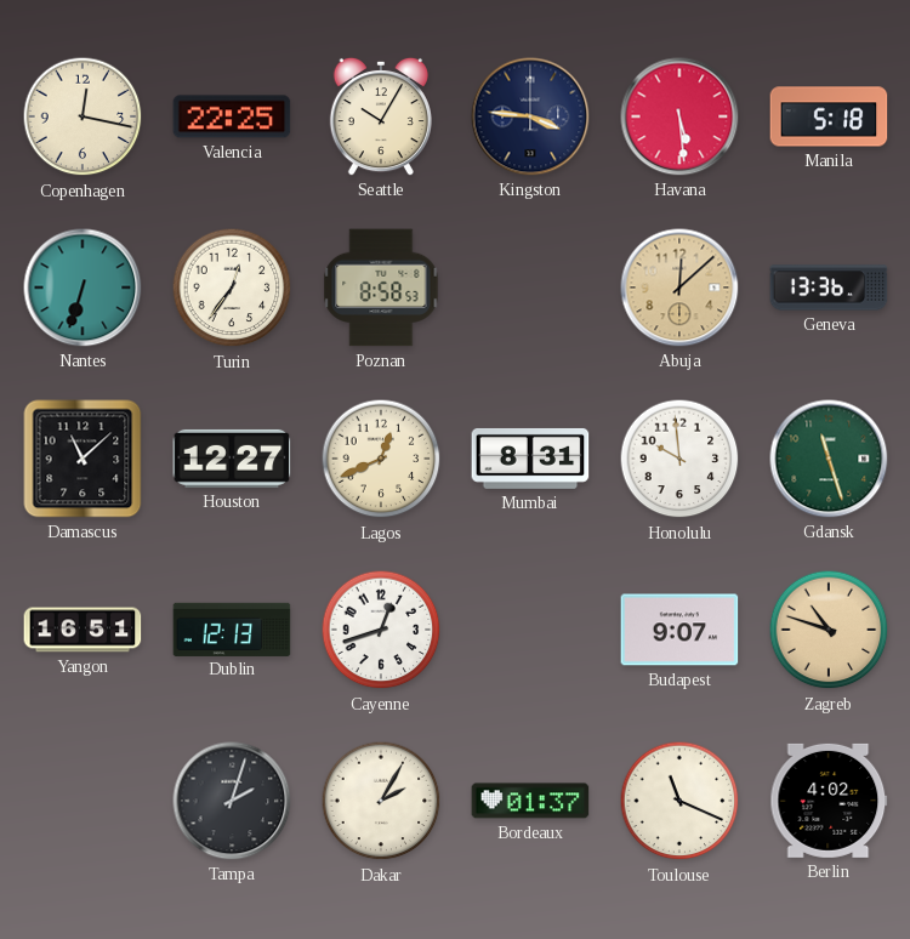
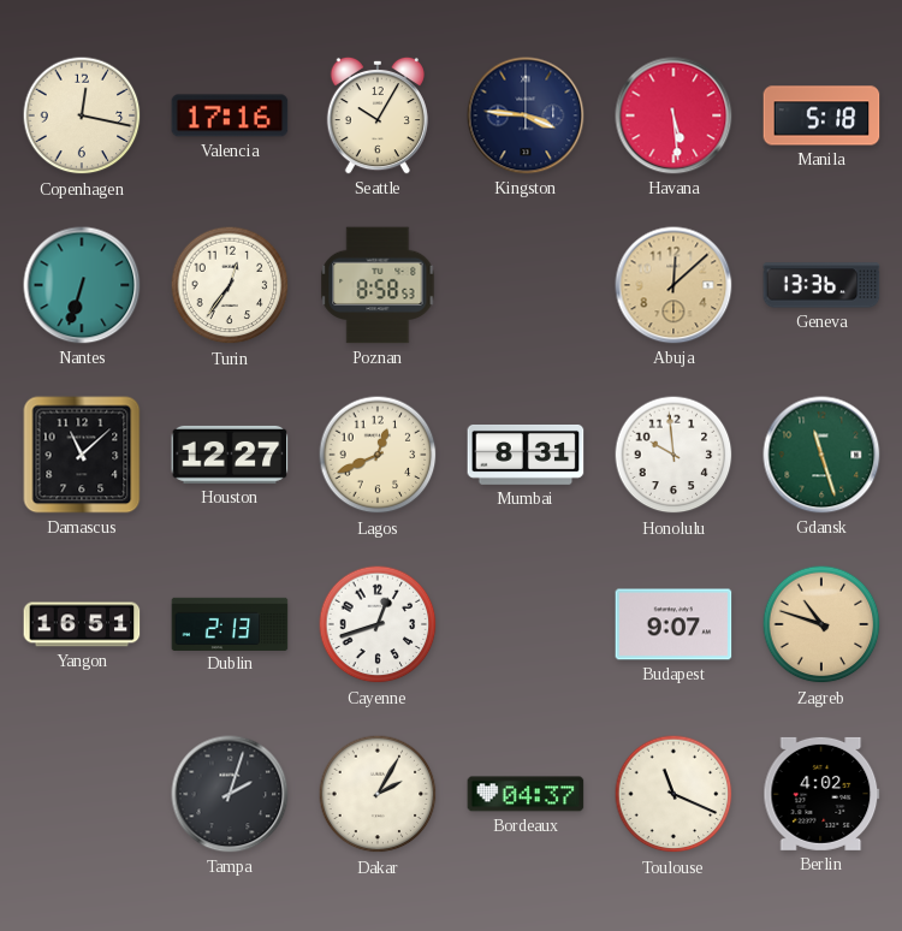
Valencia: 22:25 -> 17:16
Dublin: 12:13 -> 2:13
Bordeaux: 01:37 -> 04:37
